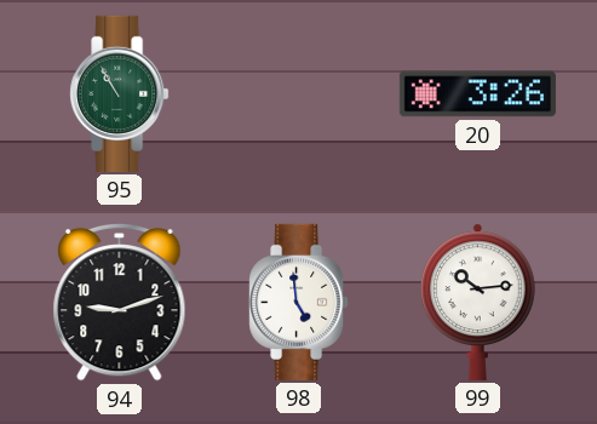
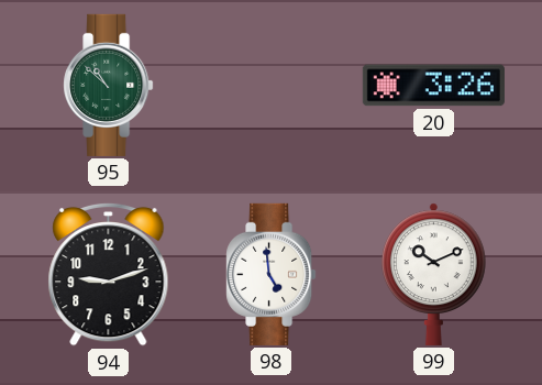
95: 10:55 -> 10:52
99: 10:14 -> 10:11
